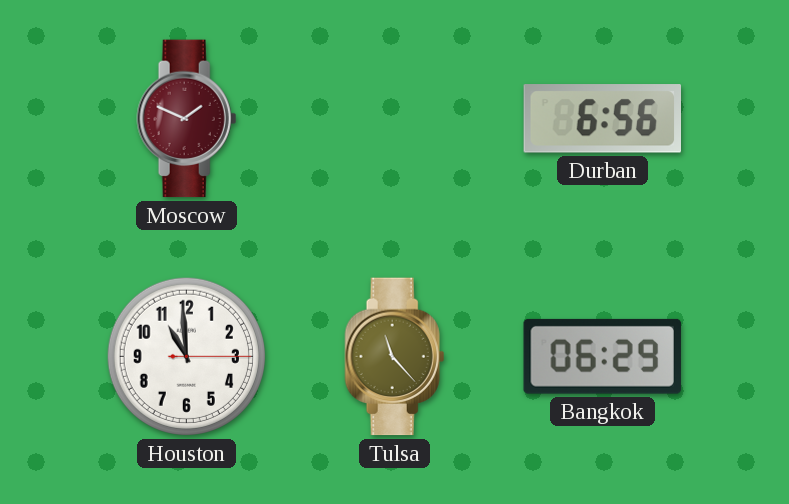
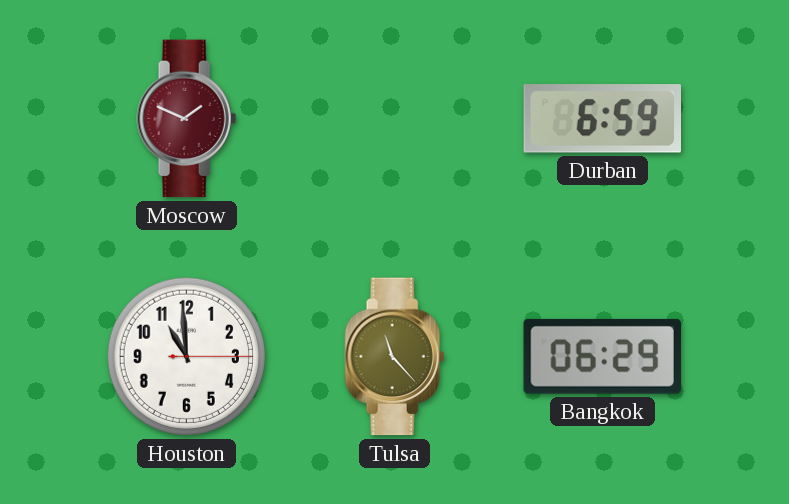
Durban: 6:56 -> 6:59
